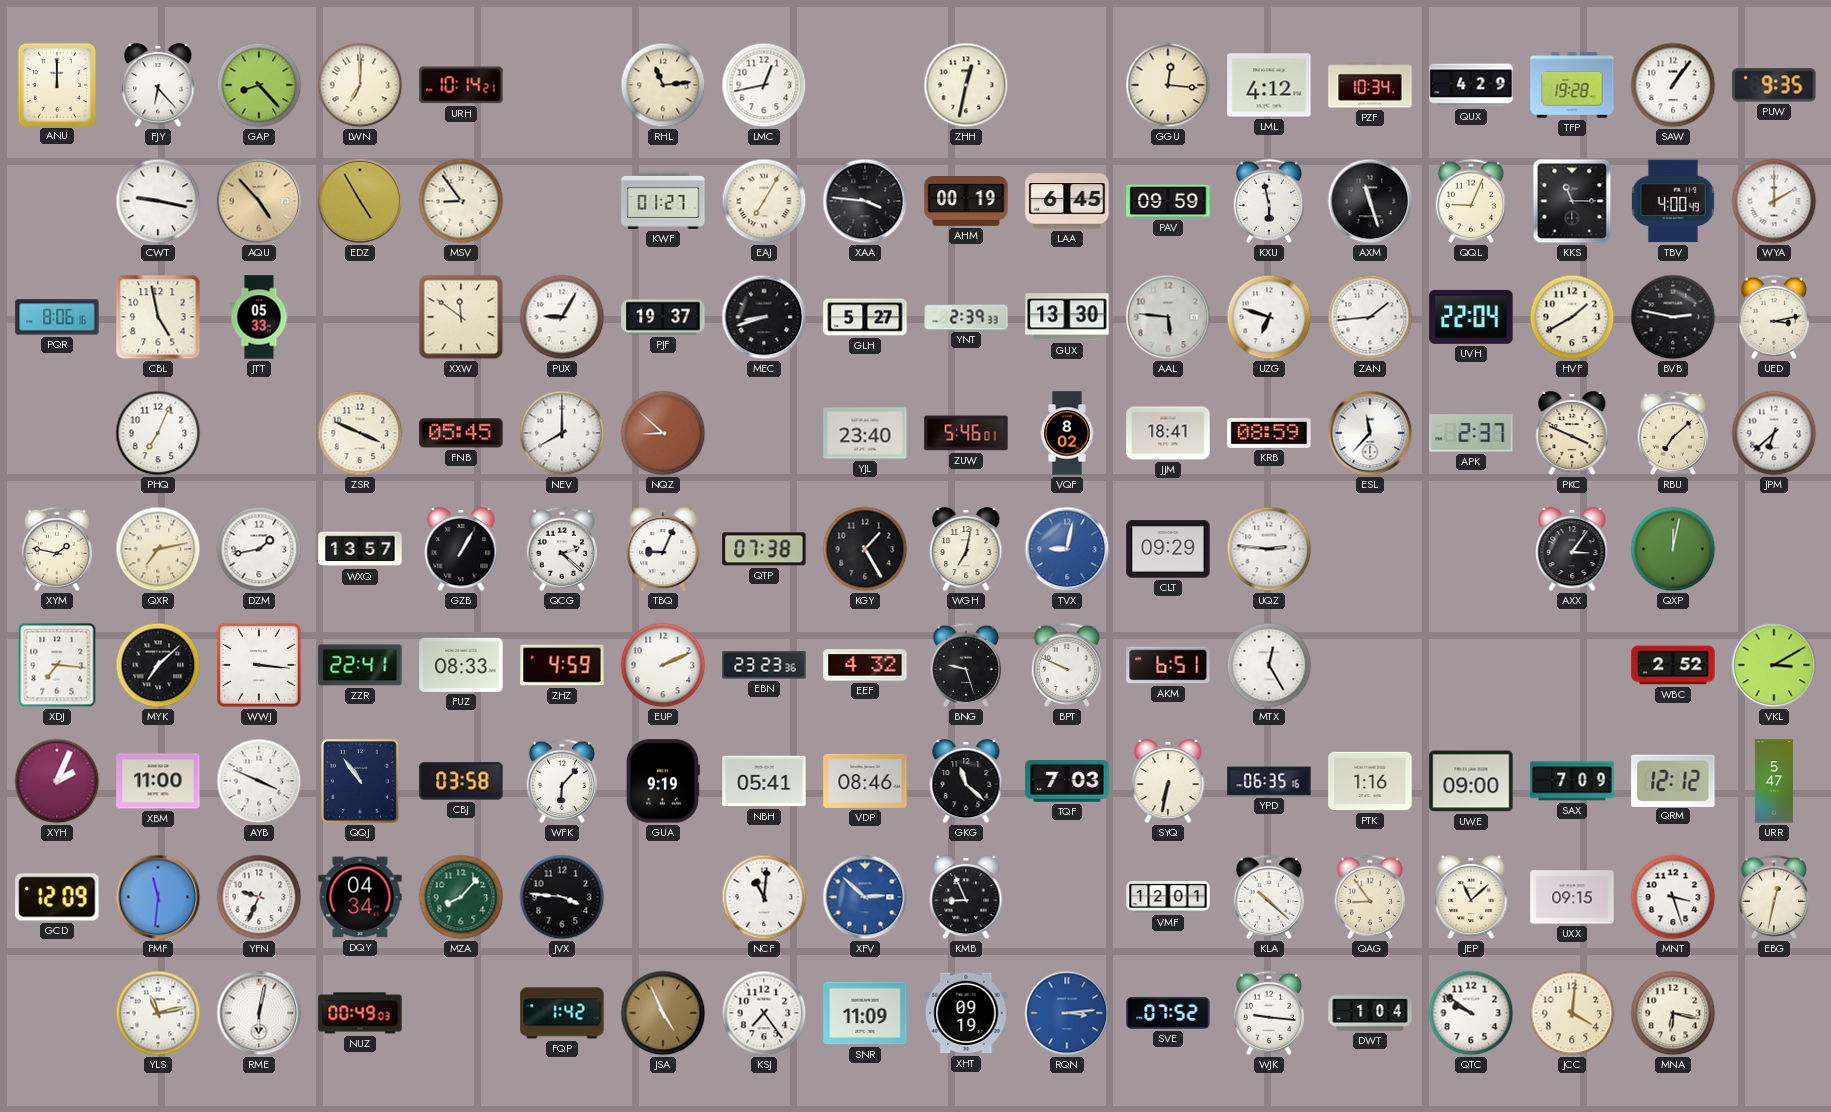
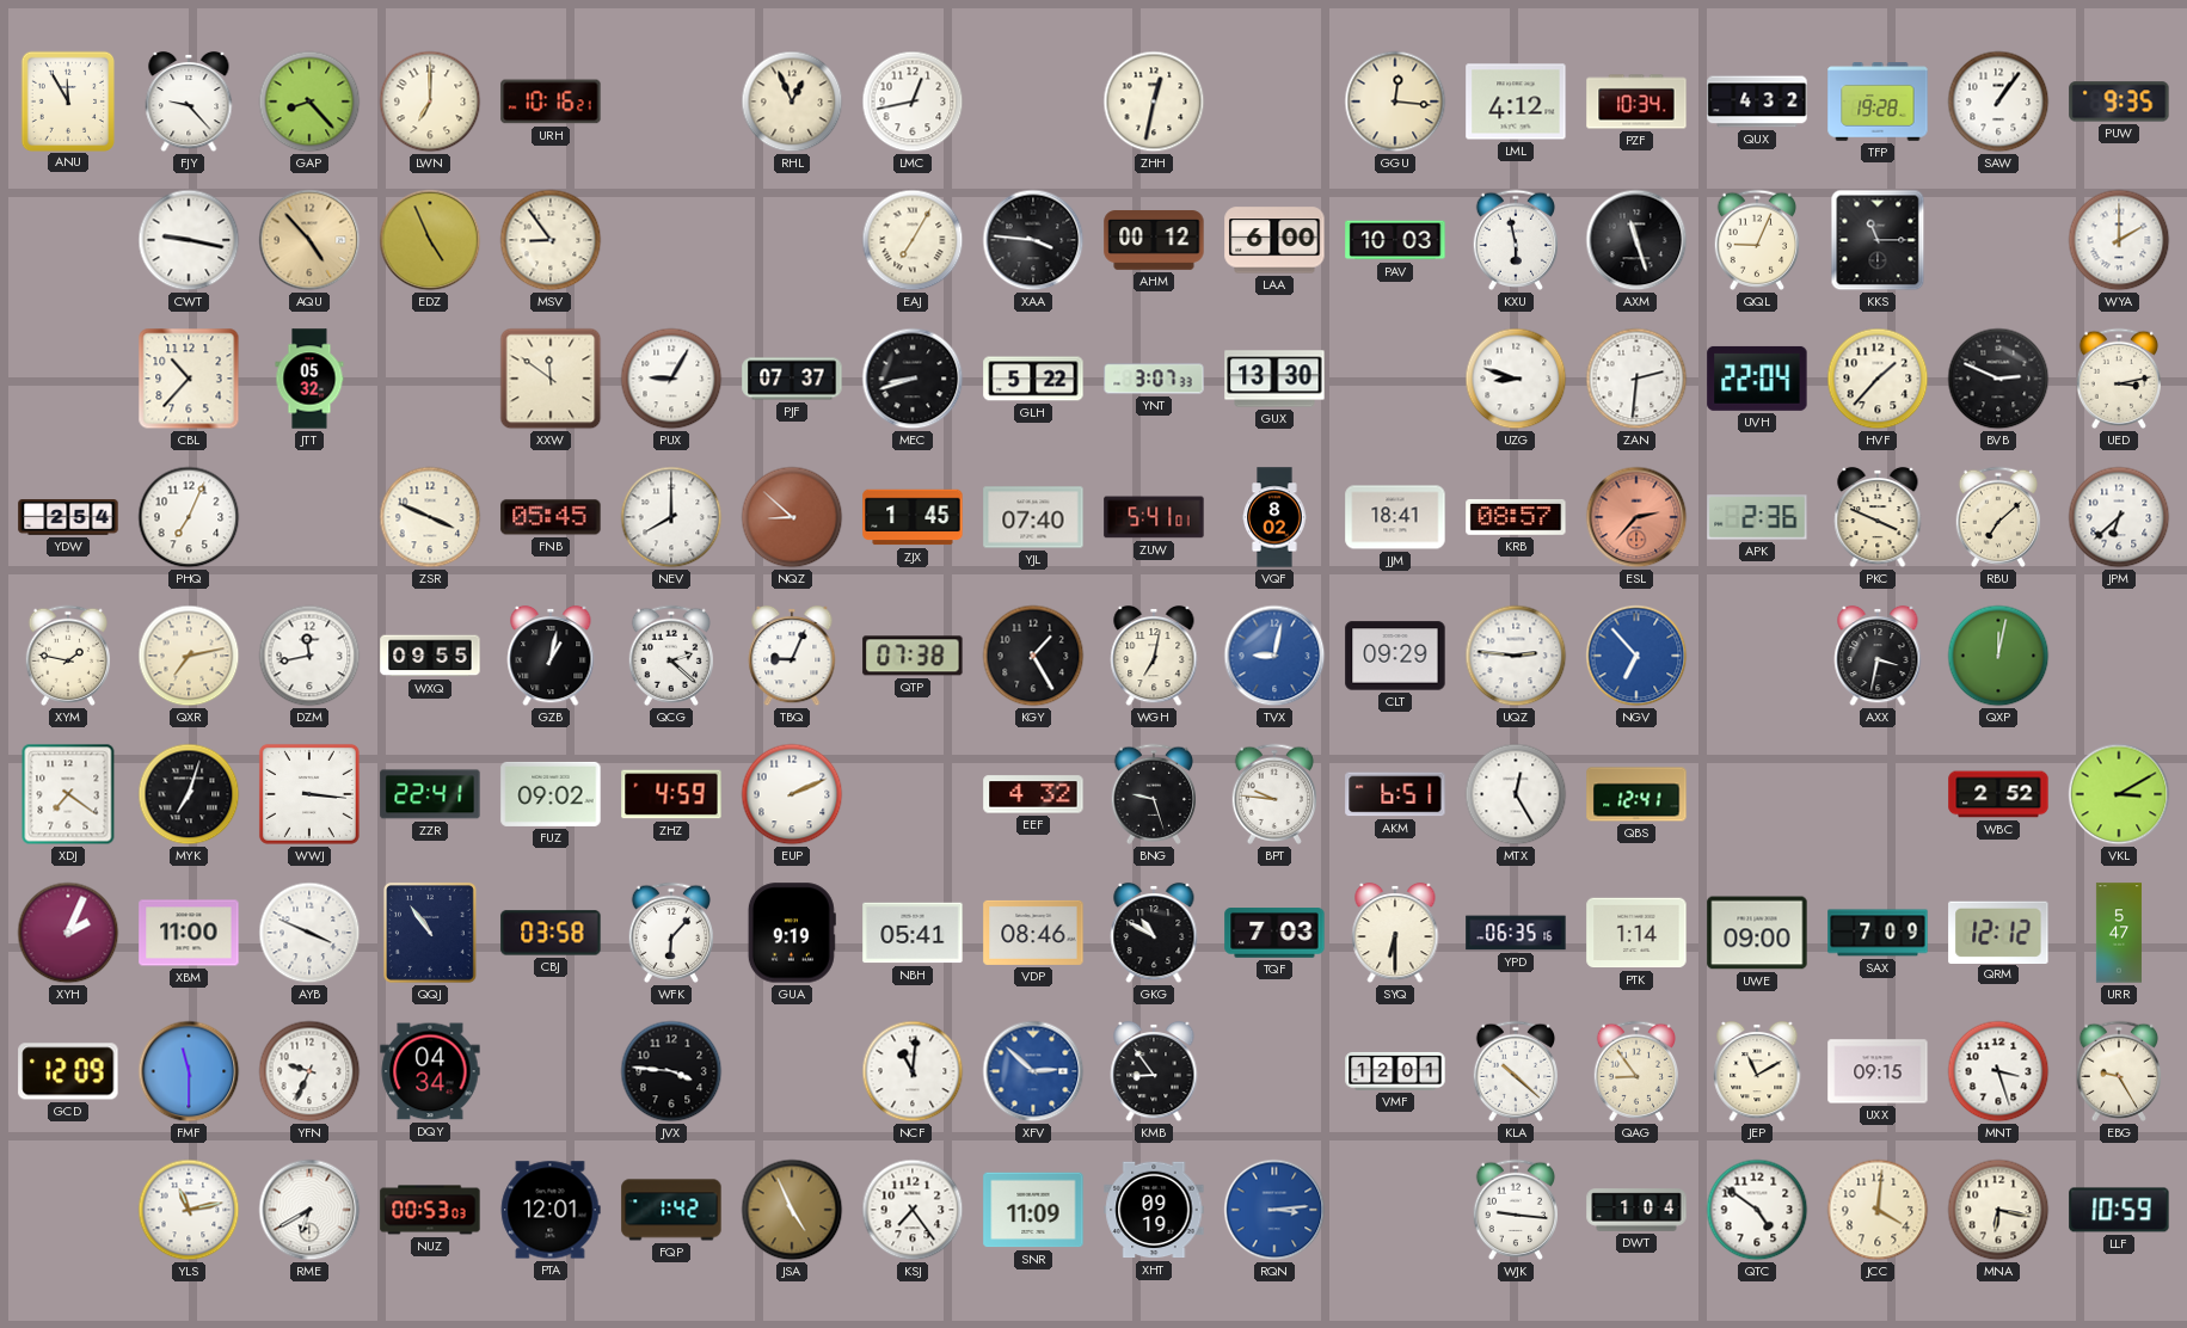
ANU: 12:00 -> 11:55
FJY: 6:23 -> 9:23
URH: 10:14 -> 10:16
RHL: 11:14 -> 12:56
QUX: 4:29 -> 4:32
EDZ: 4:55 -> 4:56
KWF: 01:27 -> none
AHM: 00:19 -> 00:12
LAA: 6:45 -> 6:00
PAV: 09:59 -> 10:03
TBV: 4:00 -> none
PQR: 8:06 -> none
CBL: 4:58 -> 10:37
JTT: 05:33 -> 05:32
PJF: 19:37 -> 07:37
GLH: 5:27 -> 5:22
YNT: 2:39 -> 3:07
AAL: 5:46 -> none
UZG: 6:48 -> 8:48
ZAN: 1:44 -> 2:31
HVF: 1:40 -> 1:37
BVB: 2:47 -> 2:49
YDW: none -> 2:54
ZJX: none -> 1:45
YJL: 23:40 -> 07:40
ZUW: 5:46 -> 5:41
KRB: 08:59 -> 08:57
ESL: 11:37 -> 2:37
ESL dial: white -> salmon
APK: 2:37 -> 2:36
DZM: 1:43 -> 11:43
WXQ: 13:57 -> 09:55
GZB: 1:05 -> 1:02
NGV: none -> 6:53
AXX: 3:06 -> 3:32
XDJ: 7:16 -> 7:21
MYK: 7:08 -> 7:03
FUZ: 08:33 -> 09:02
EBN: 23:23 -> none
BPT: 9:49 -> 9:46
QBS: none -> 12:41
GKG: 11:22 -> 10:50
SYQ: 6:32 -> 6:30
PTK: 1:16 -> 1:14
FMF: 11:31 -> 11:30
MZA: 8:07 -> none
KMB: 8:56 -> 8:54
JEP: 11:08 -> 11:10
EBG: 12:32 -> 9:25
RME: 6:02 -> 6:40
NUZ: 00:49 -> 00:53
PTA: none -> 12:01
SVE: 07:52 -> none
QTC: 9:51 -> 4:51
LLF: none -> 10:59
